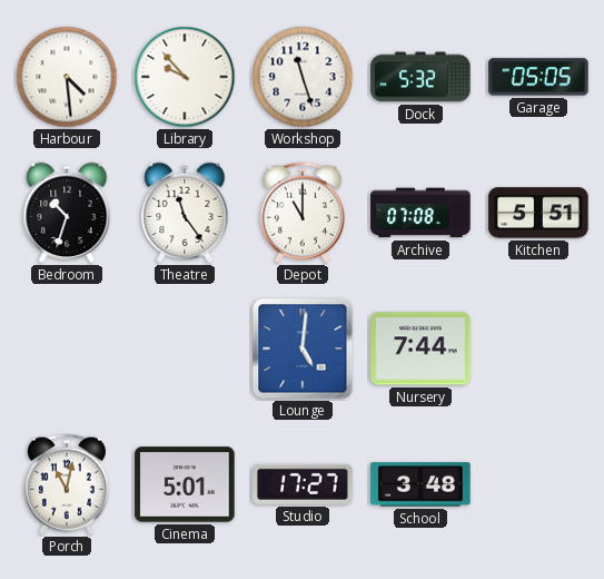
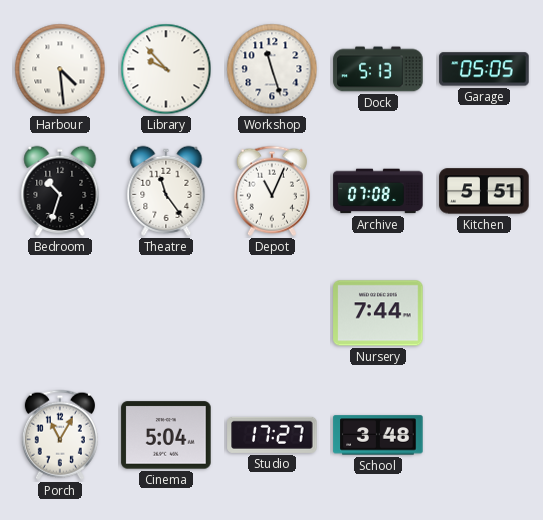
Dock: 5:32 -> 5:13
Depot: 11:00 -> 11:04
Lounge: 5:01 -> none
Porch: 11:02 -> 11:05
Cinema: 5:01 -> 5:04
